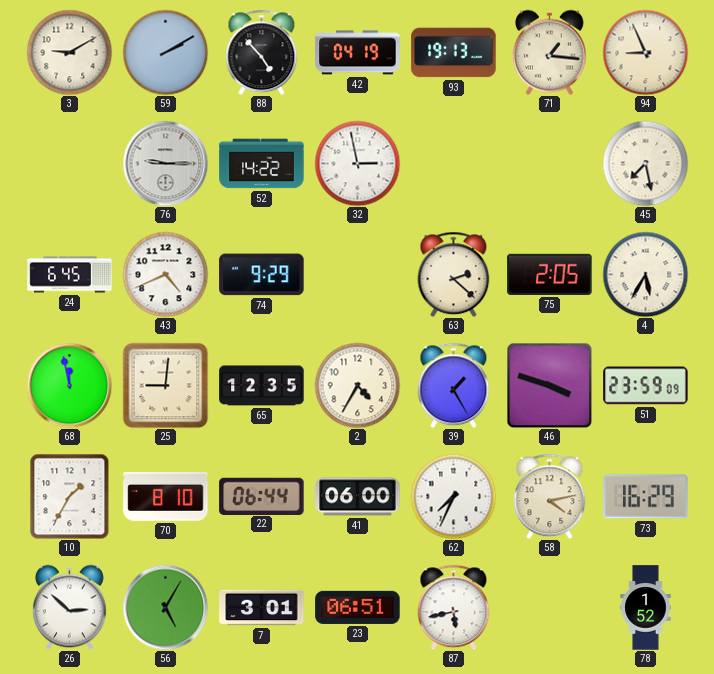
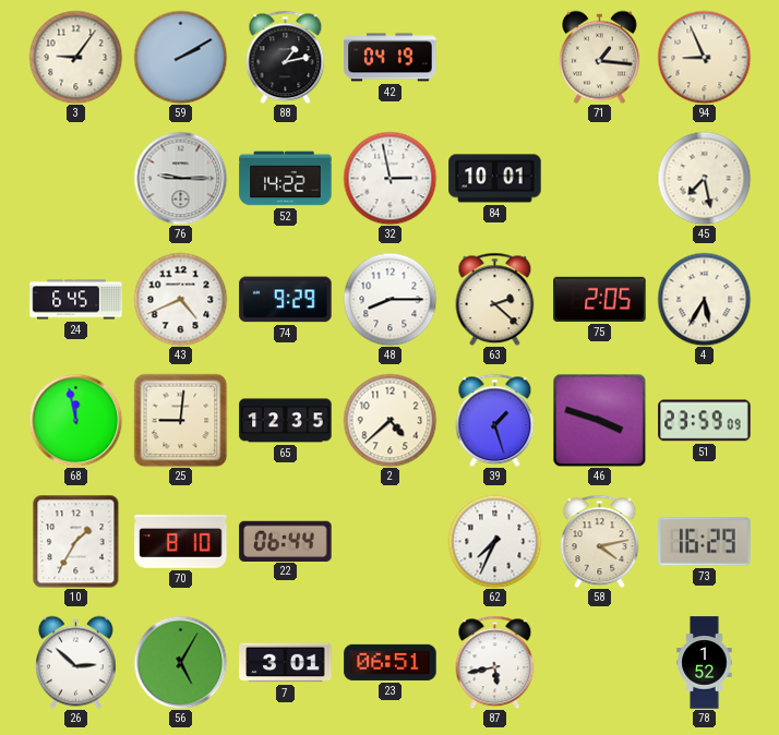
3: 9:10 -> 9:06
88: 4:53 -> 1:13
93: 19:13 -> none
84: none -> 10:01
48: none -> 8:15
2: 4:35 -> 4:38
39: 1:25 -> 1:27
41: 06:00 -> none
